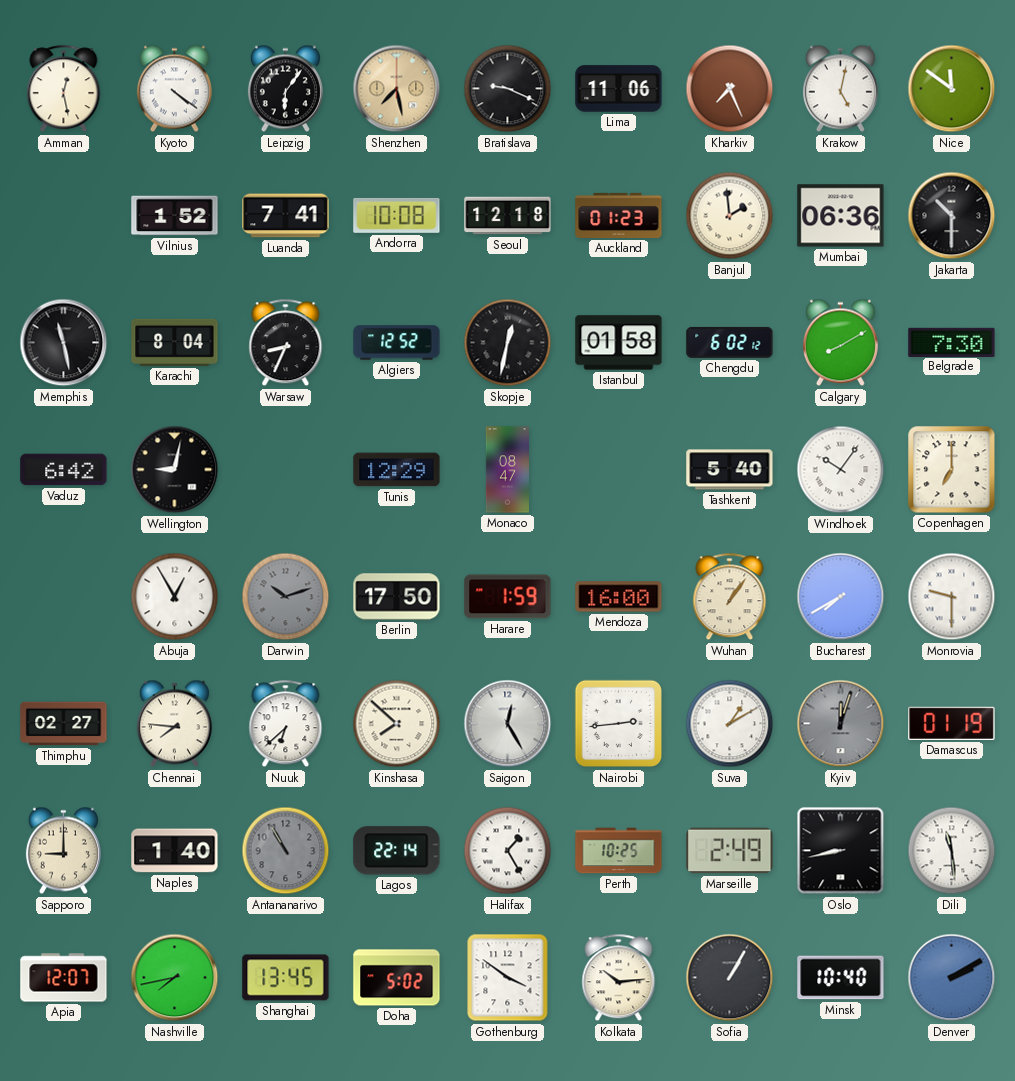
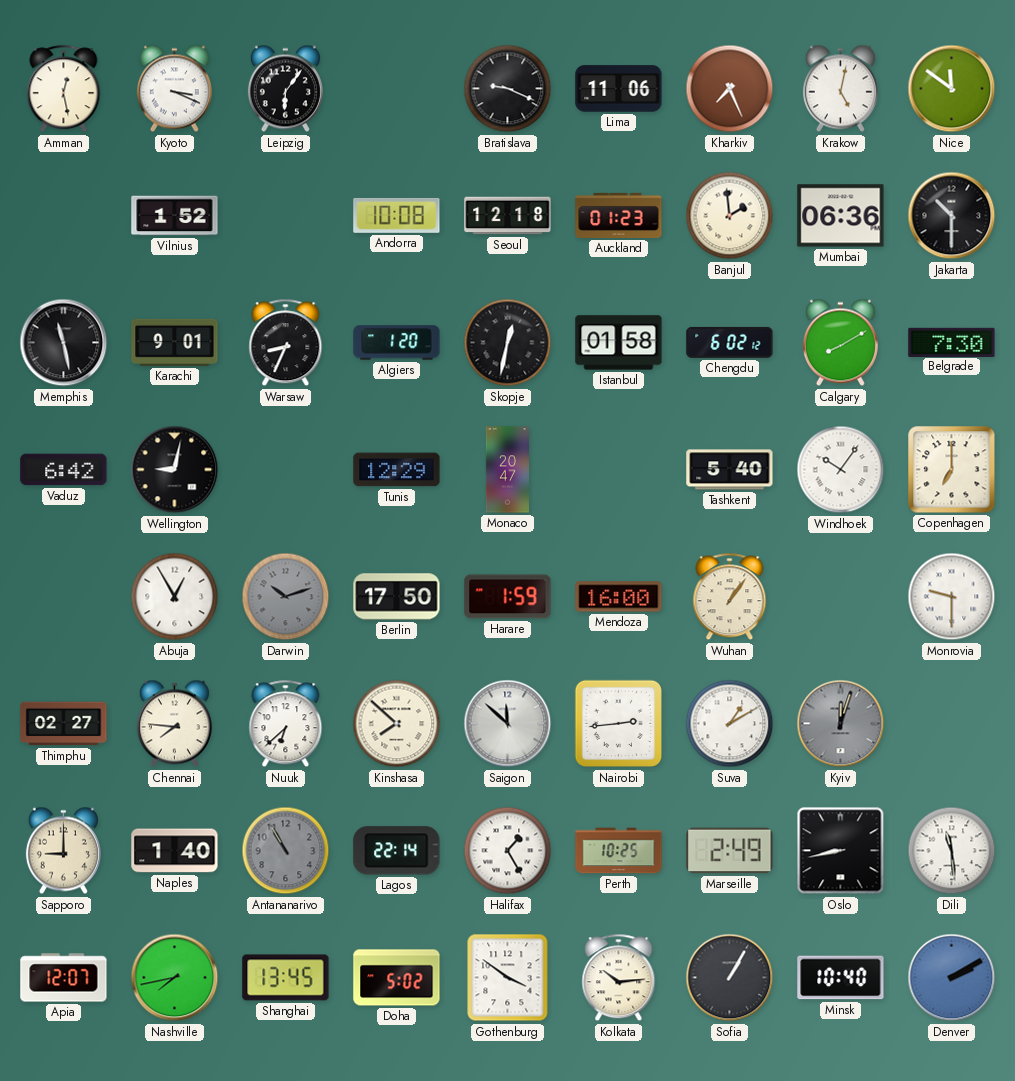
Kyoto: 4:21 -> 3:19
Shenzhen: 7:28 -> none
Luanda: 7:41 -> none
Karachi: 8:04 -> 9:01
Algiers: 12:52 -> 1:20
Monaco: 08:47 -> 20:47
Bucharest: 7:40 -> none
Saigon: 12:25 -> 11:52
Damascus: 01:19 -> none
